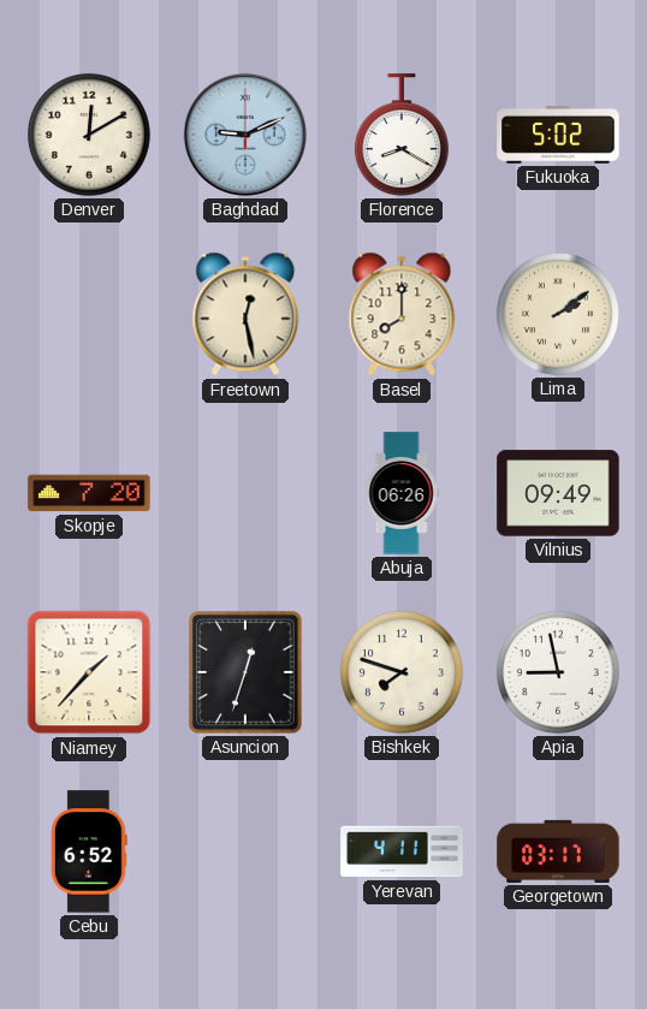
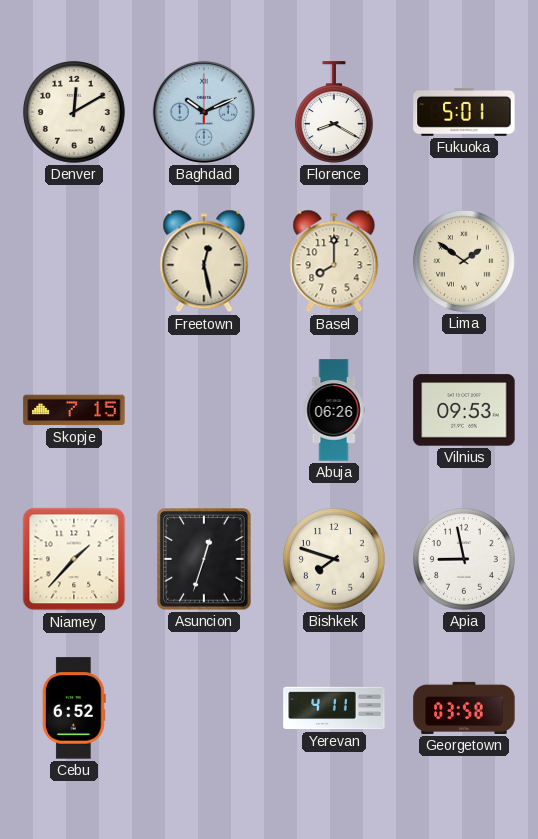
Baghdad: 9:11 -> 10:11
Fukuoka: 5:02 -> 5:01
Lima: 2:09 -> 1:51
Skopje: 7:20 -> 7:15
Vilnius: 09:49 -> 09:53
Georgetown: 03:17 -> 03:58
